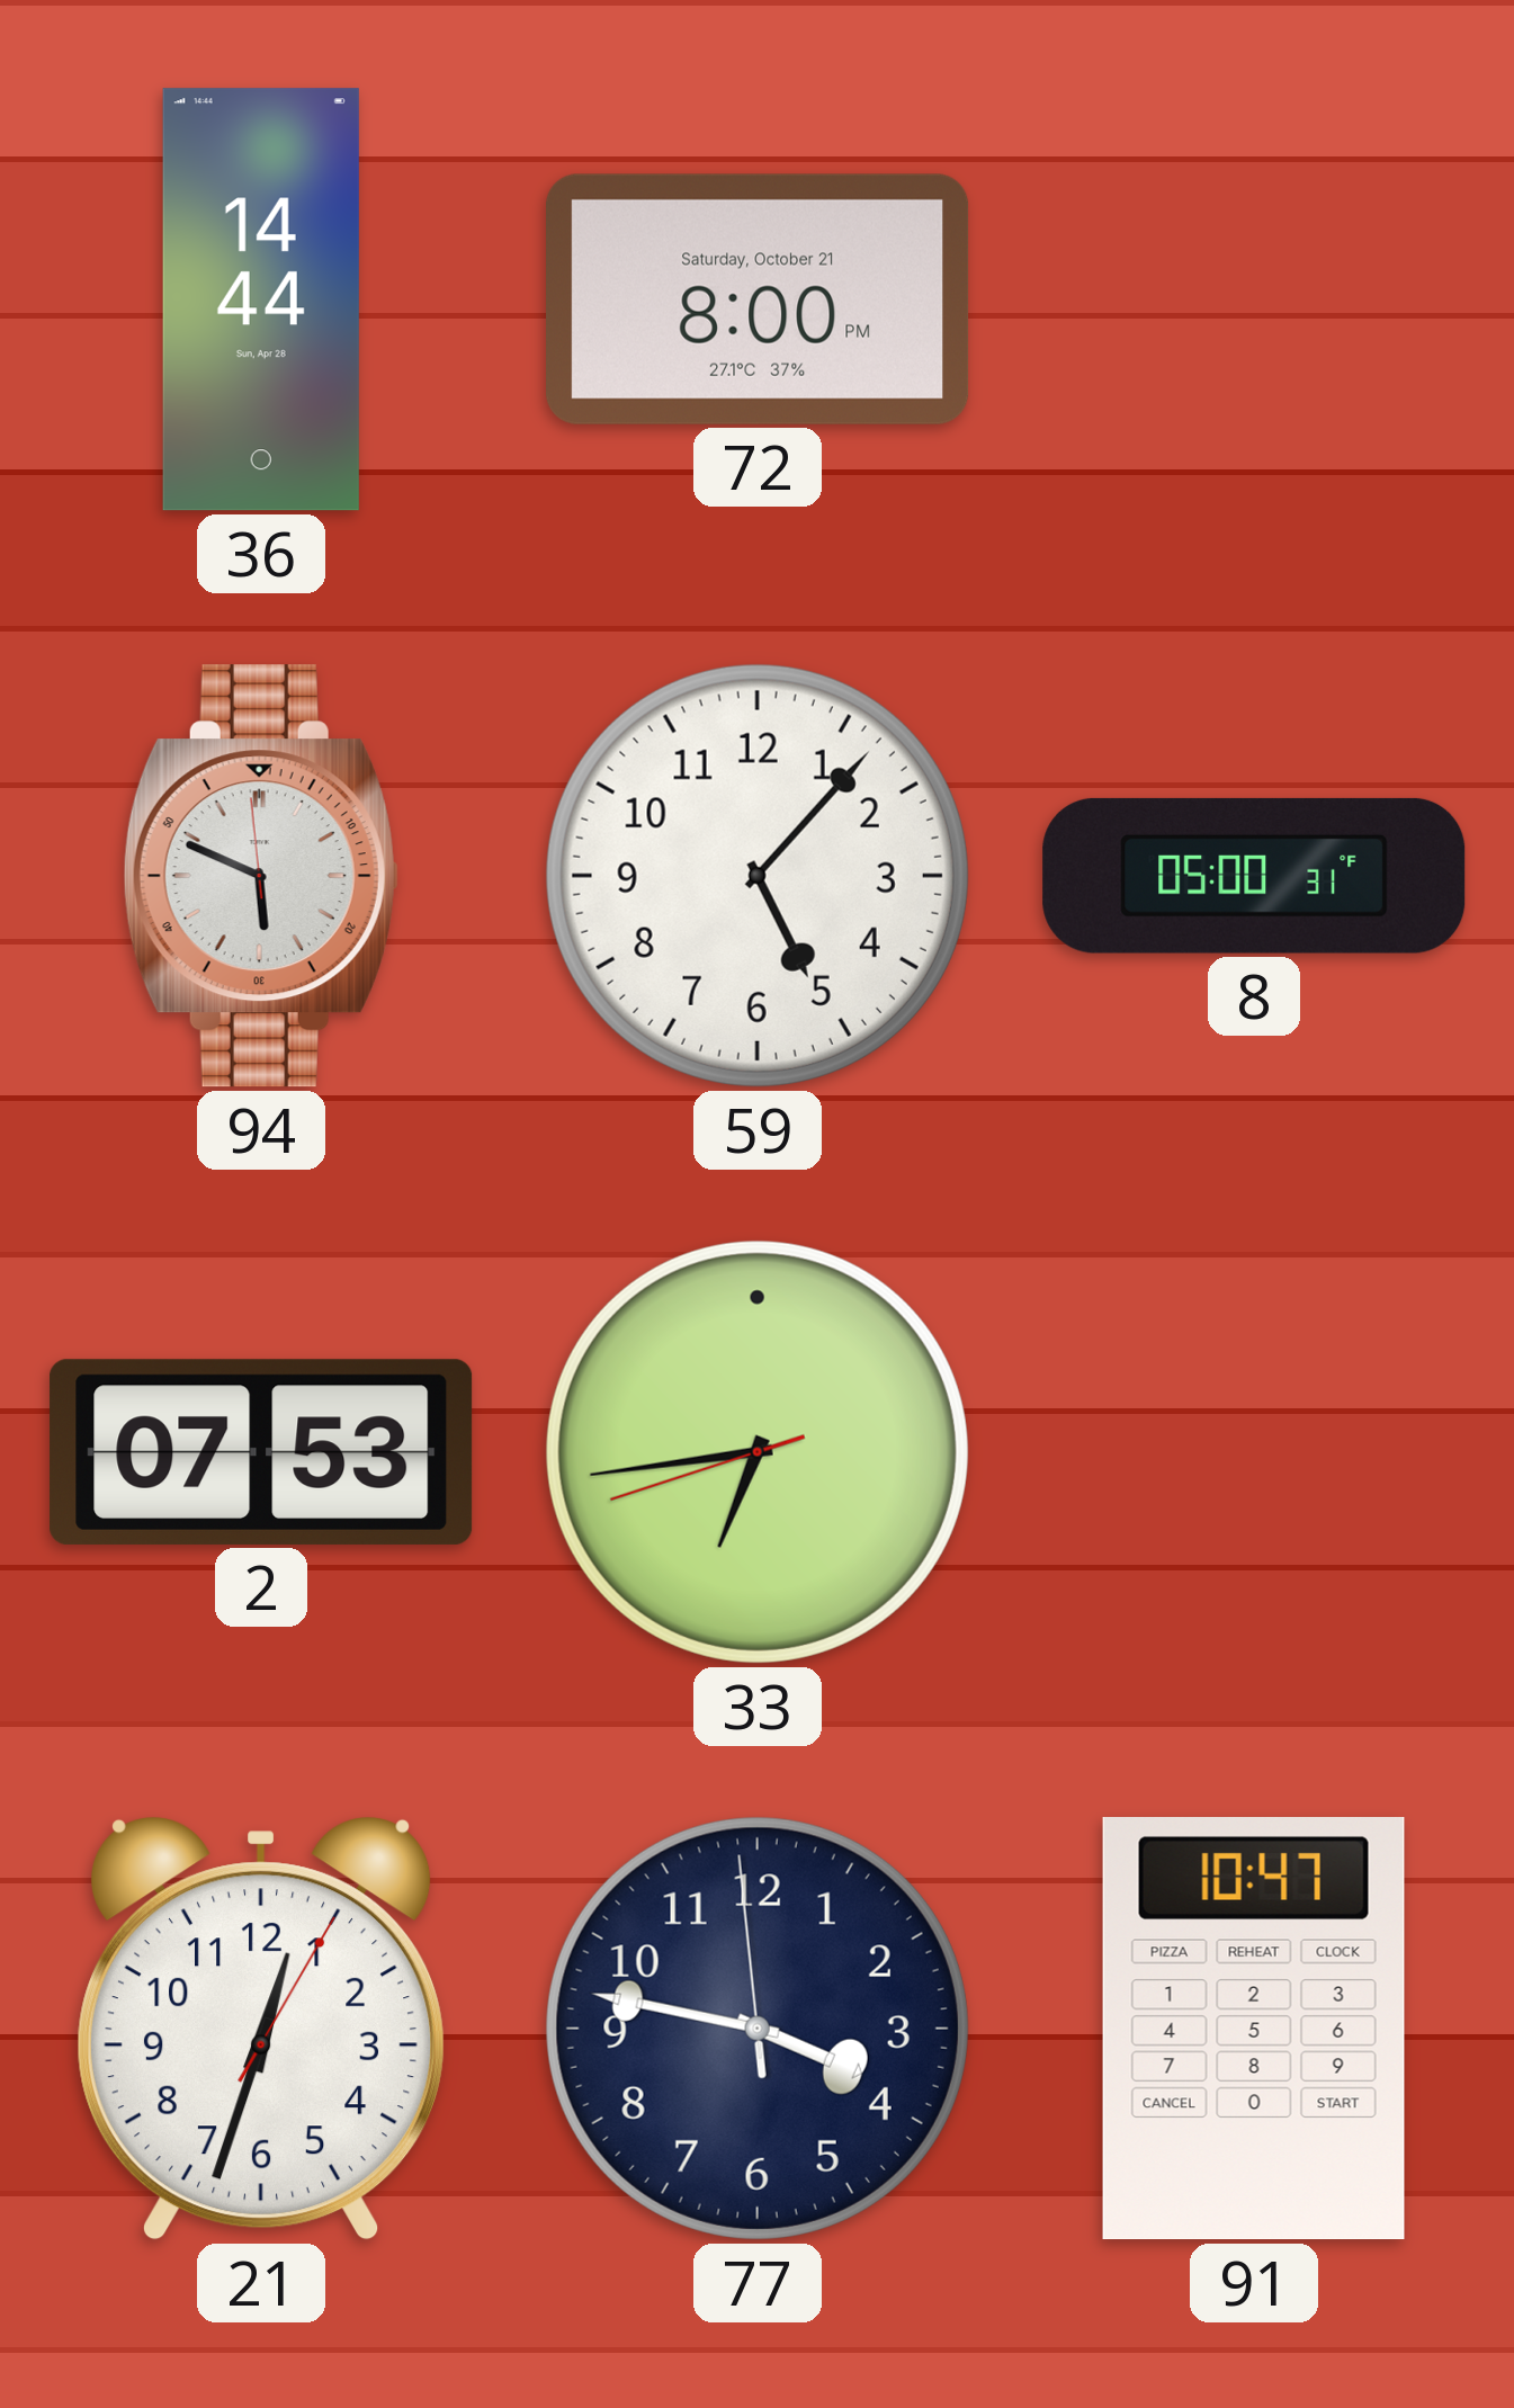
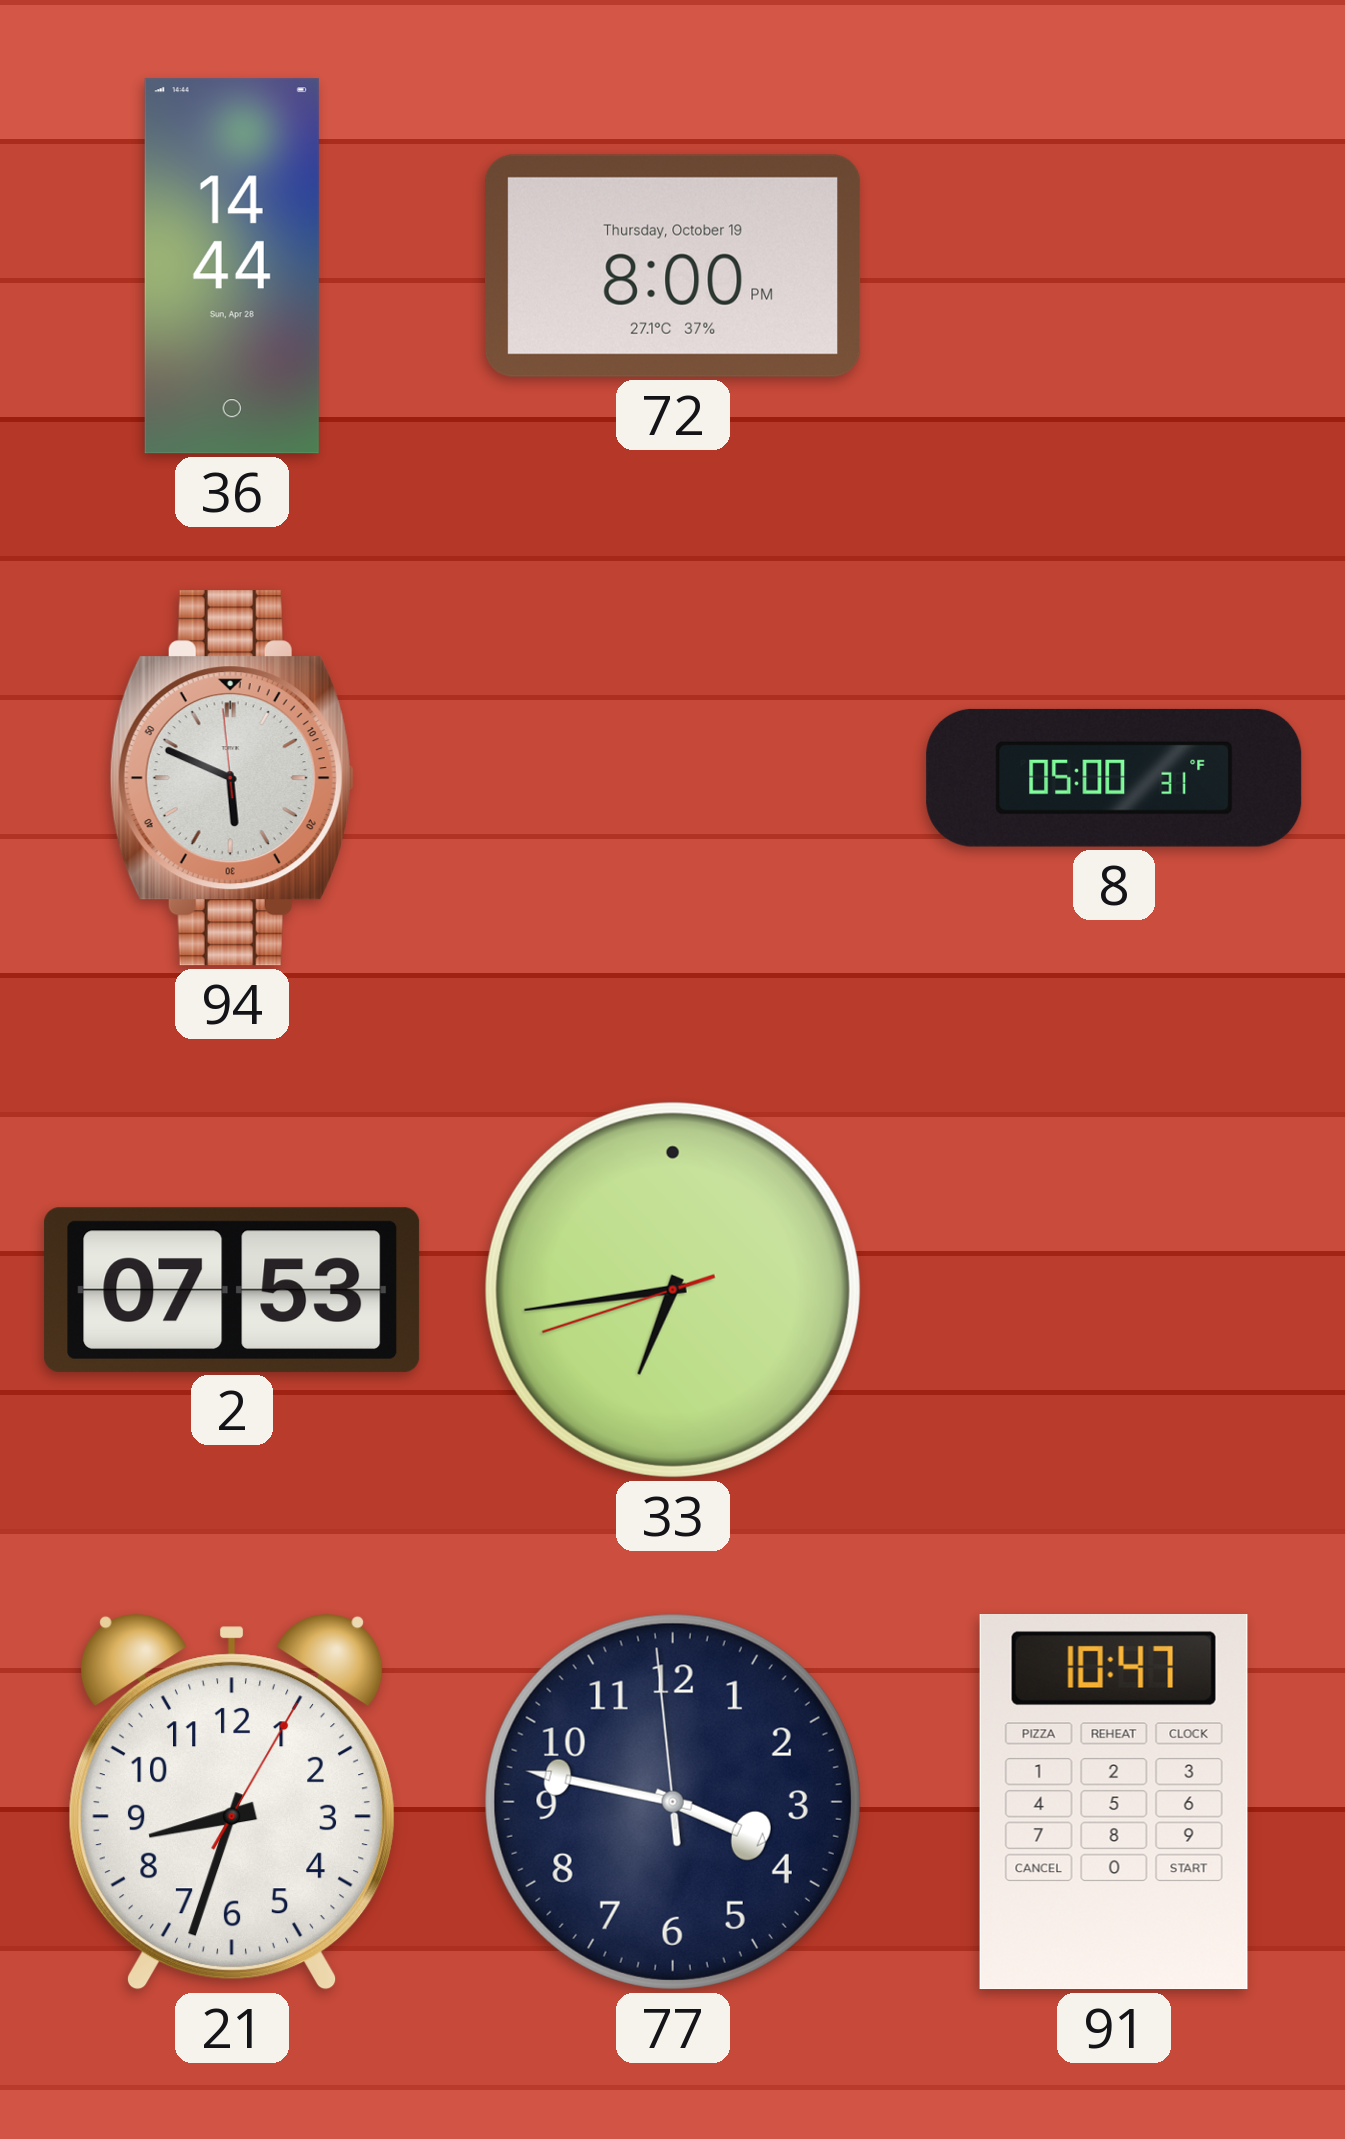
72 date: Saturday, October 21 -> Thursday, October 19
59: 5:07 -> none
21: 12:33 -> 8:33
